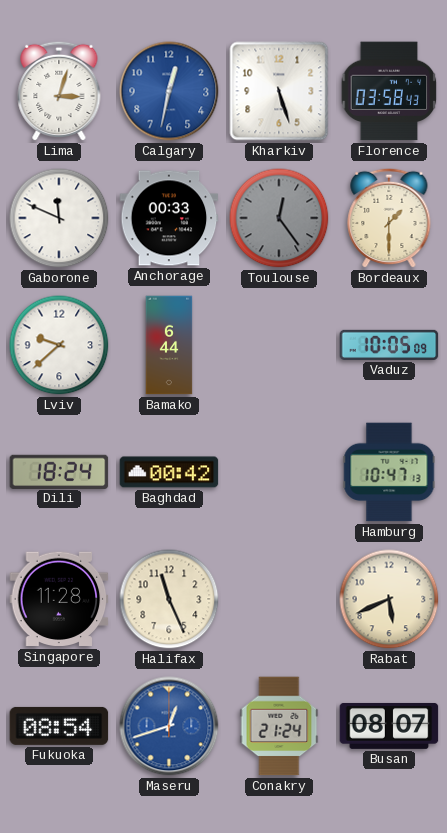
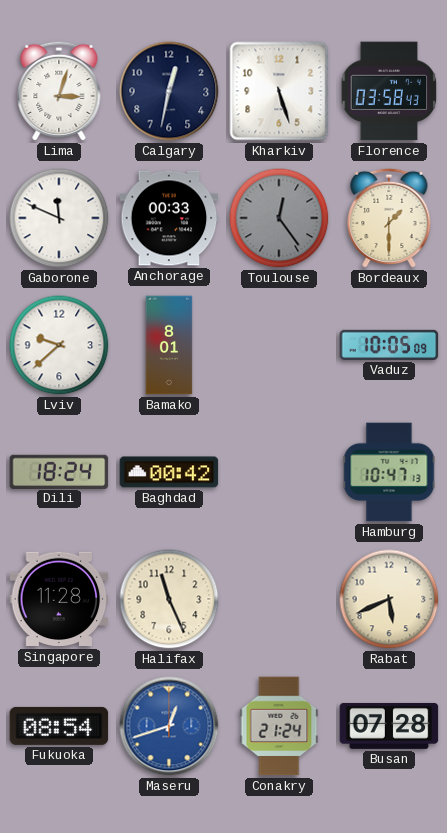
Calgary dial: blue -> navy
Bamako: 6:44 -> 8:01
Busan: 08:07 -> 07:28
